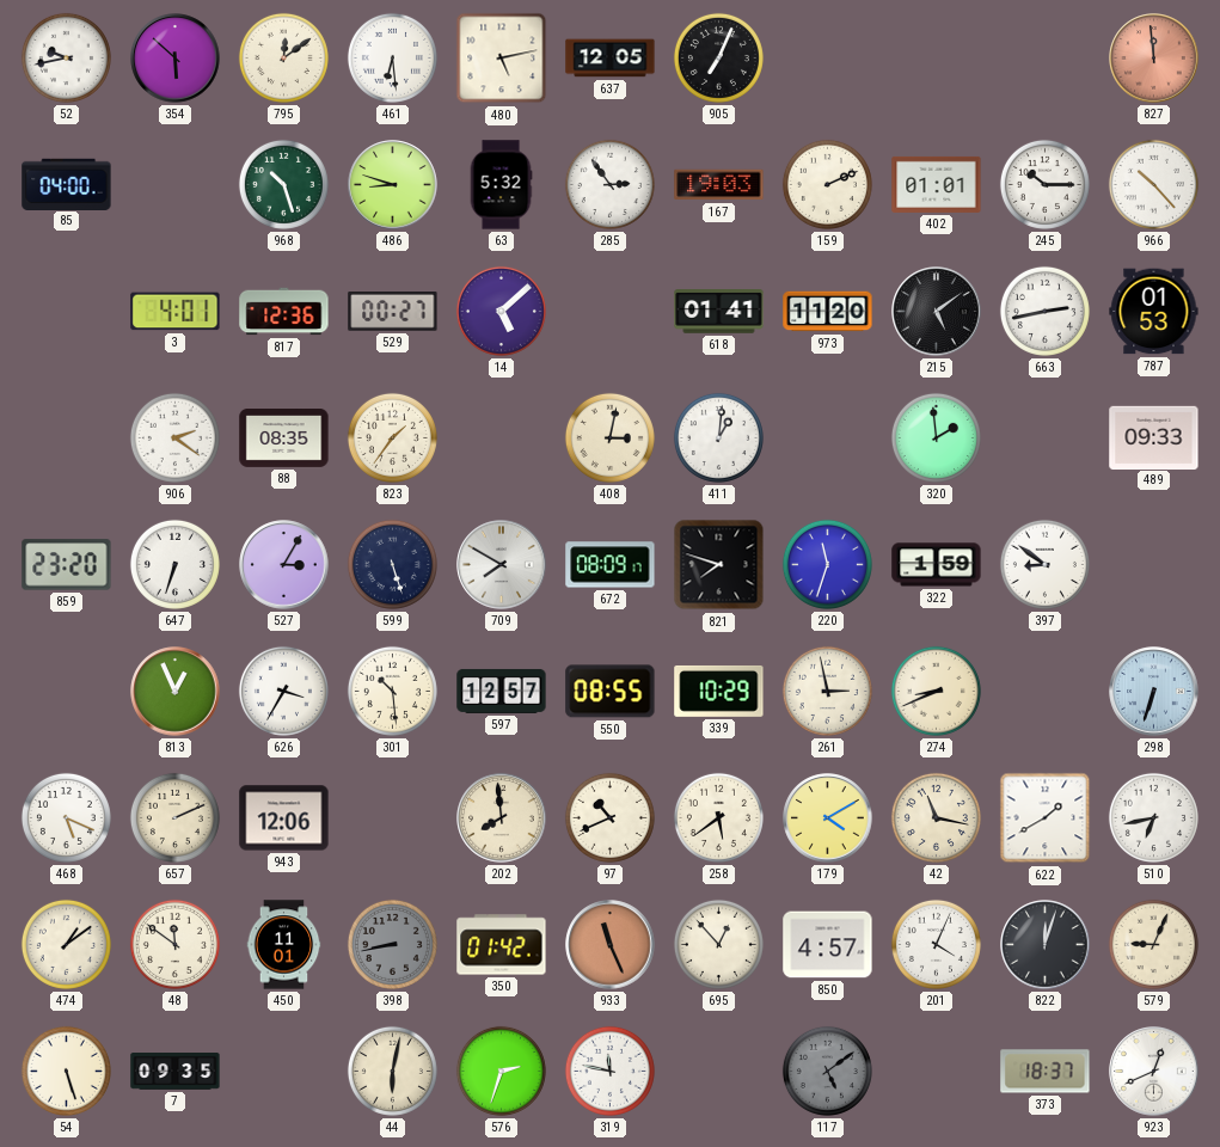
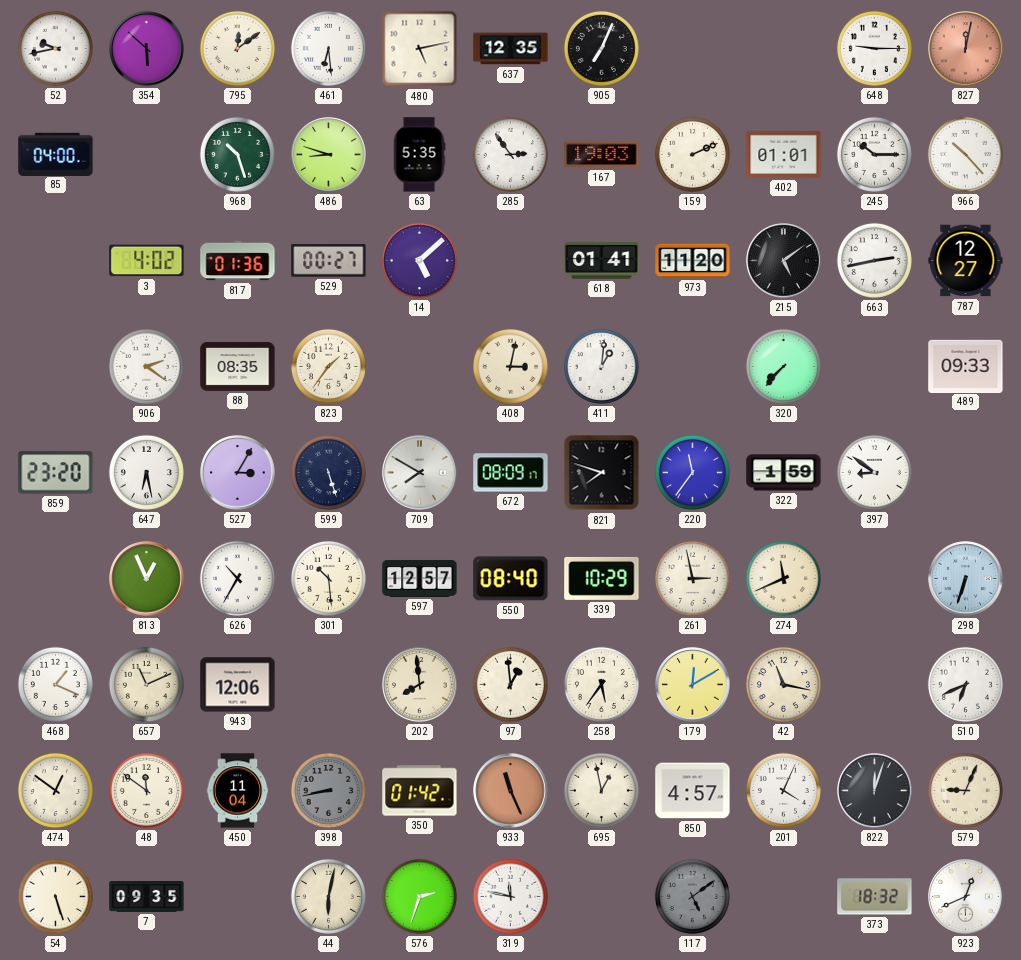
637: 12:05 -> 12:35
648: none -> 9:15
827: 11:59 -> 12:02
63: 5:32 -> 5:35
3: 4:01 -> 4:02
817: 12:36 -> 01:36
787: 01:53 -> 12:27
320: 1:59 -> 7:37
647: 6:33 -> 6:28
220: 11:33 -> 11:36
626: 3:35 -> 10:35
550: 08:55 -> 08:40
274: 8:41 -> 11:41
468: 5:19 -> 1:19
657: 2:11 -> 11:11
97: 10:41 -> 12:59
258: 5:39 -> 5:36
179: 4:10 -> 12:10
622: 1:40 -> none
510: 6:43 -> 6:41
474: 1:09 -> 12:51
450: 11:01 -> 11:04
695: 12:53 -> 12:58
373: 18:37 -> 18:32
